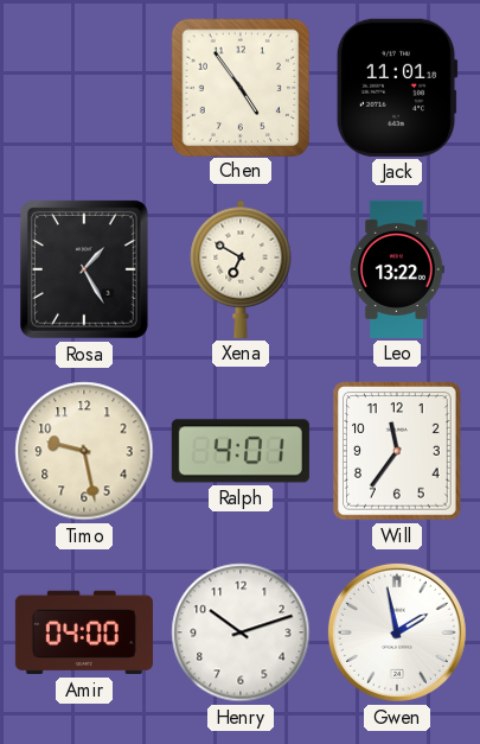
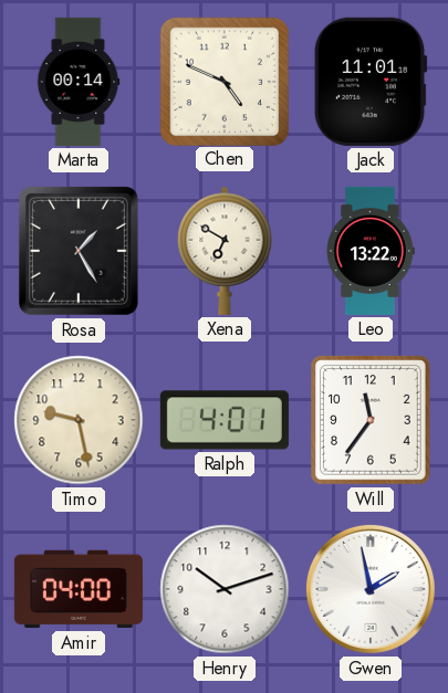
Marta: none -> 00:14
Chen: 4:54 -> 4:49
